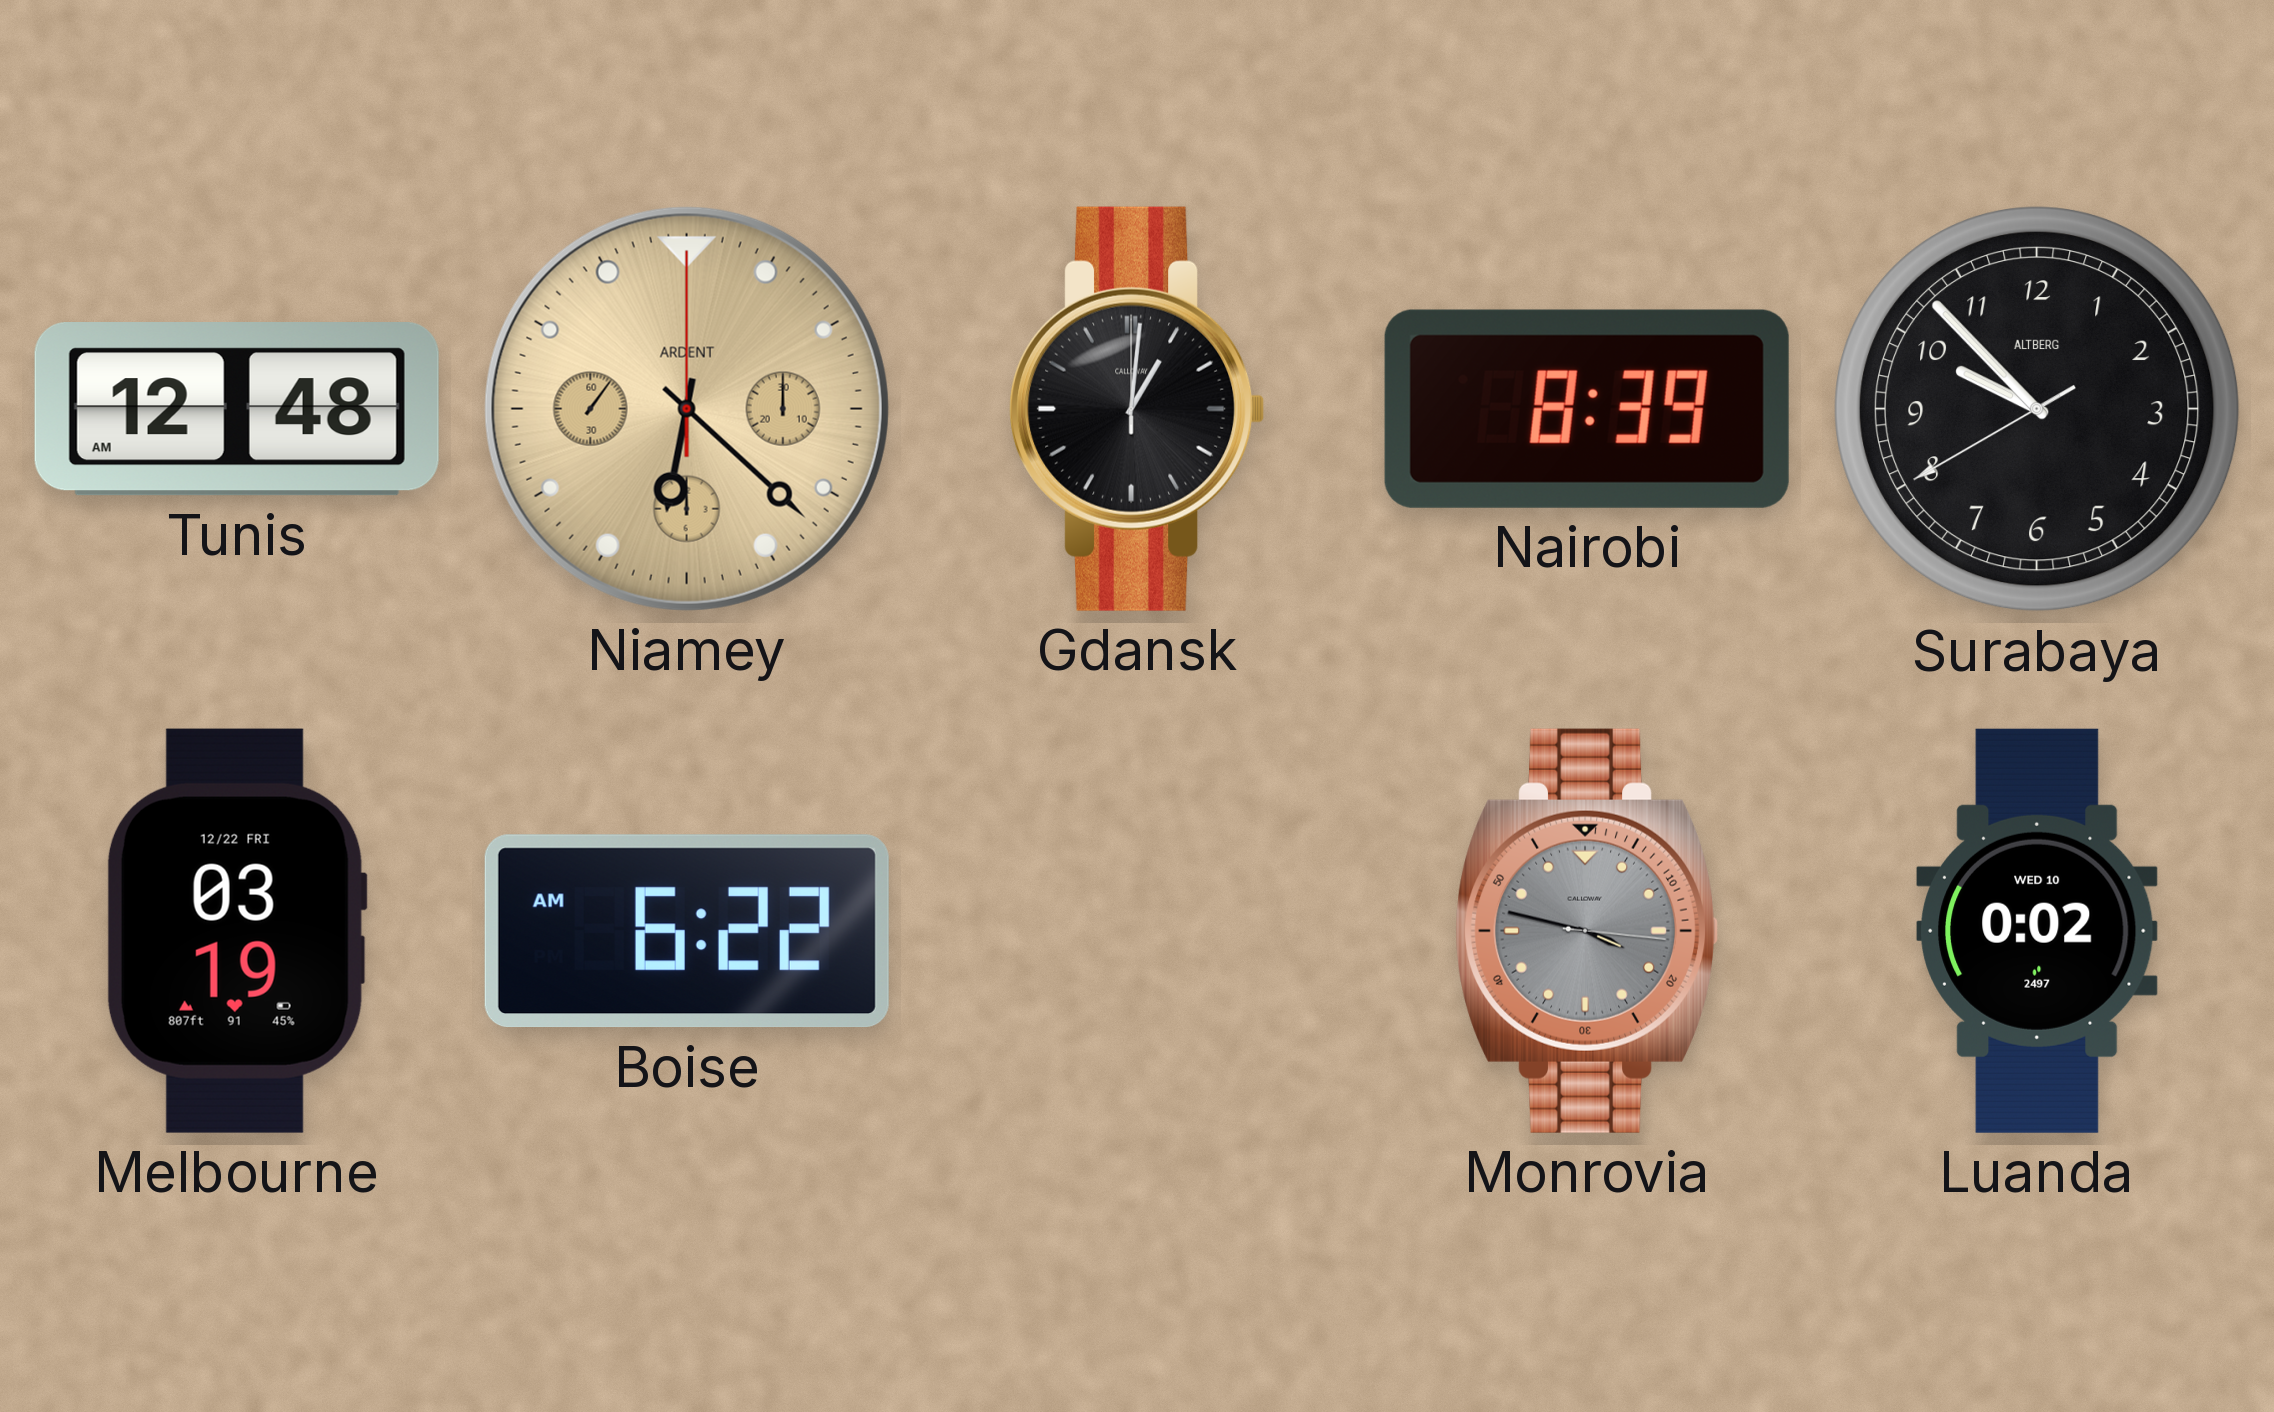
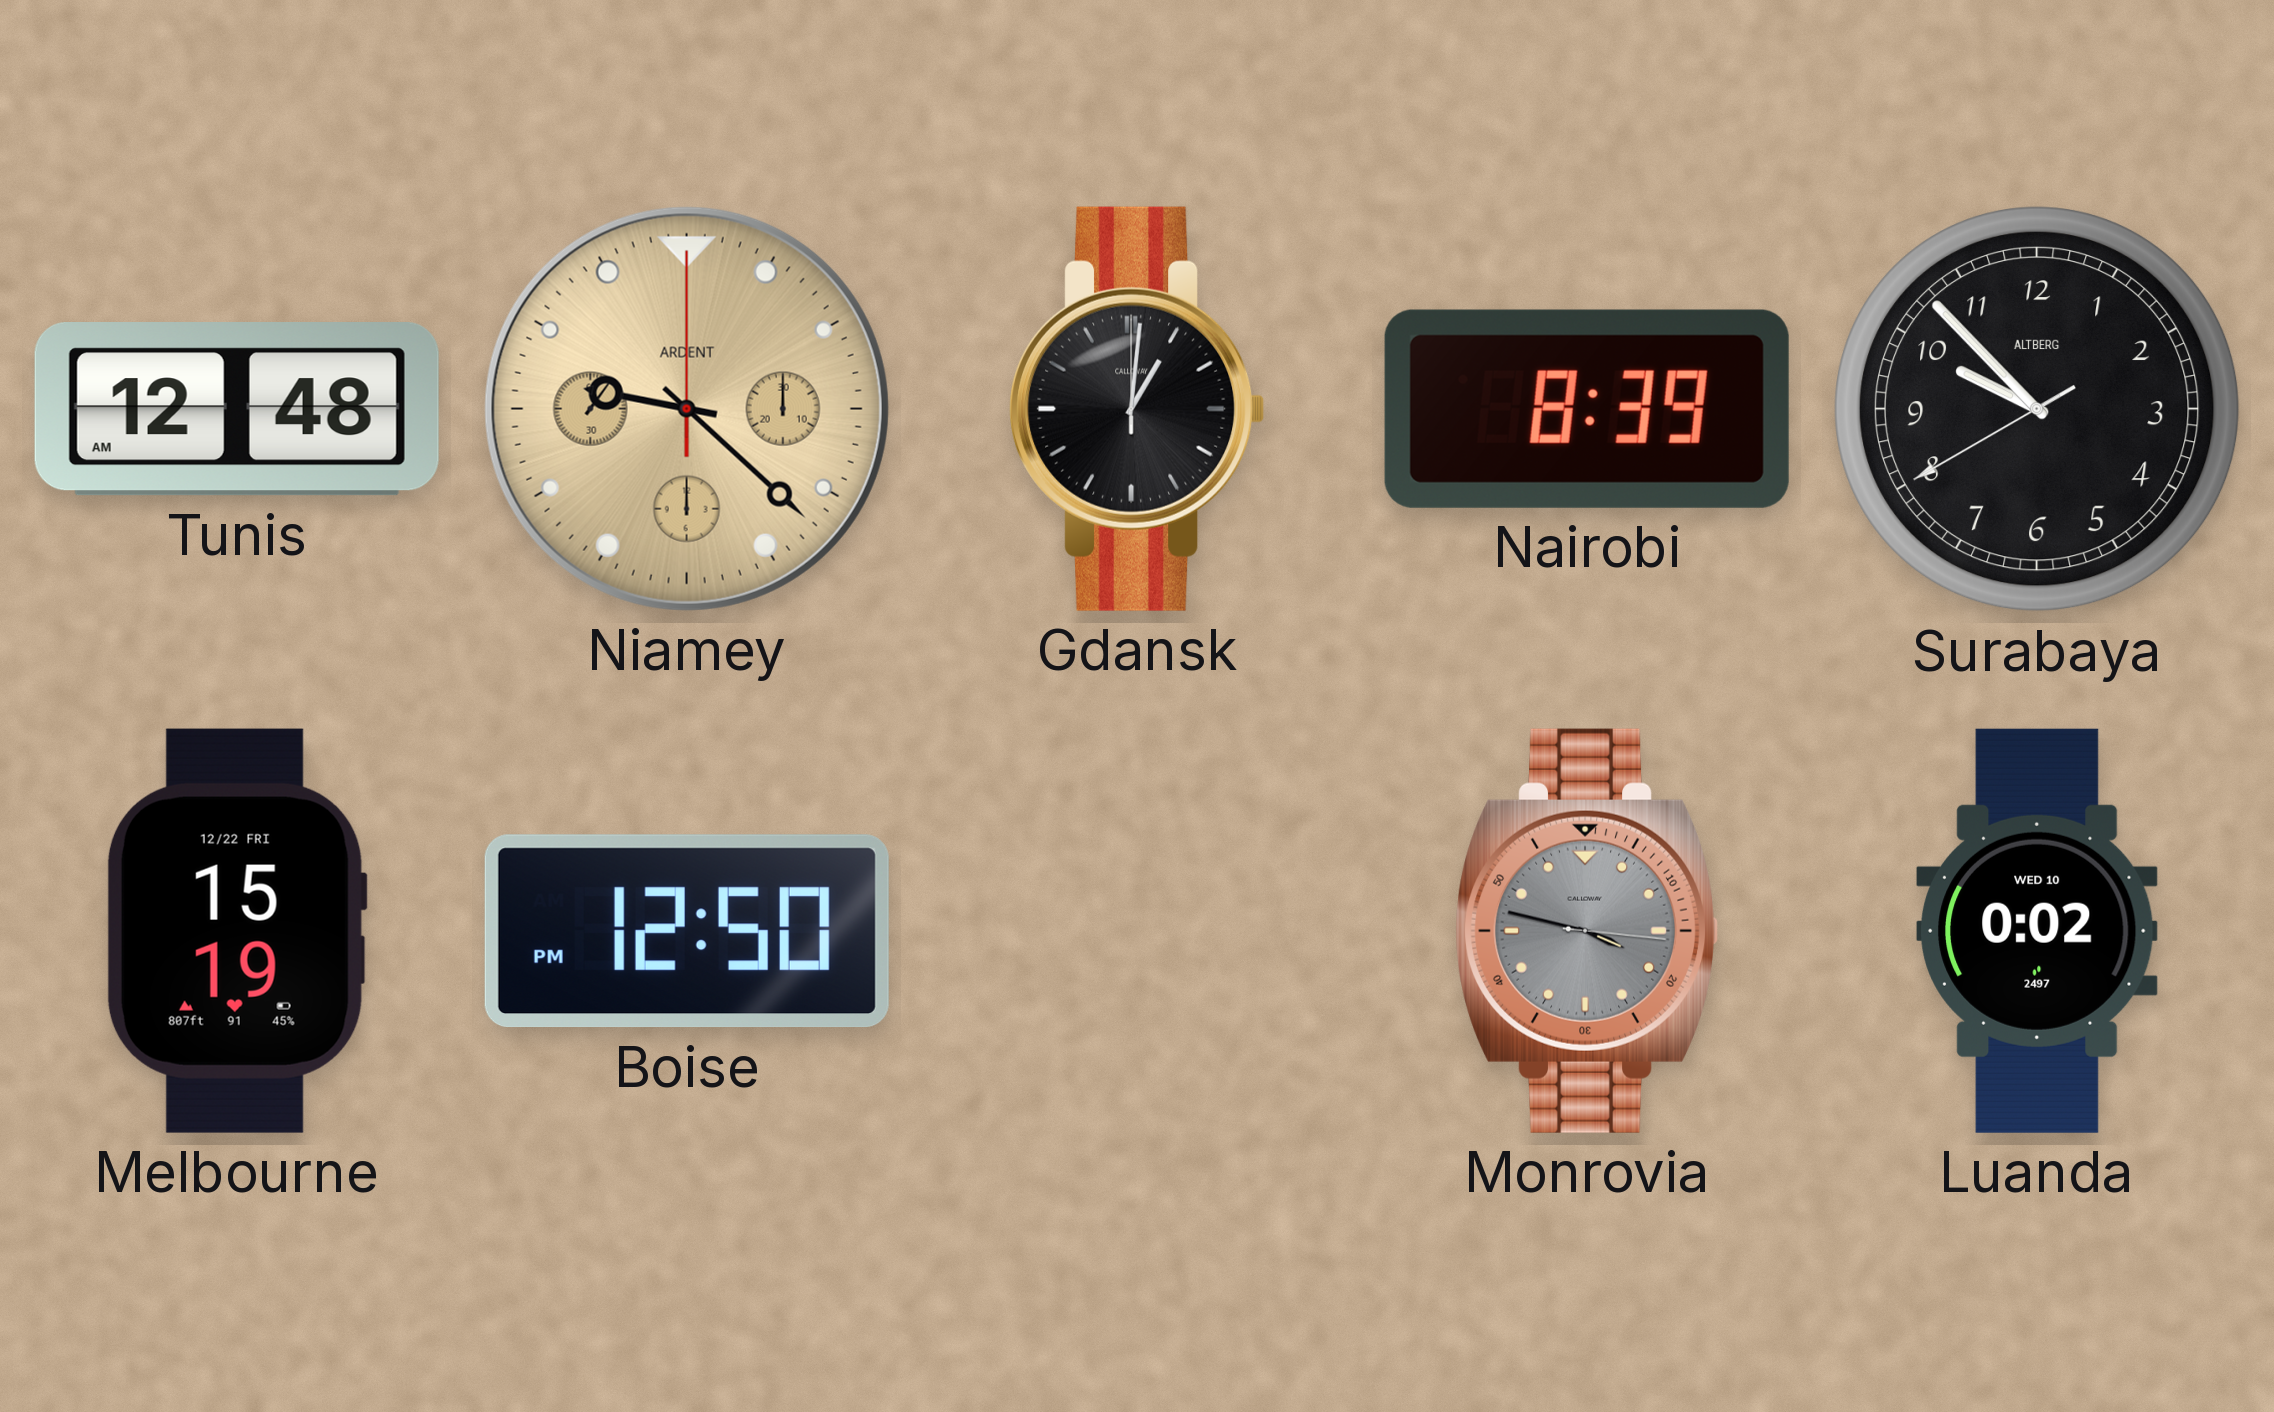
Niamey: 6:22 -> 9:22
Melbourne: 03:19 -> 15:19
Boise: 6:22 -> 12:50
